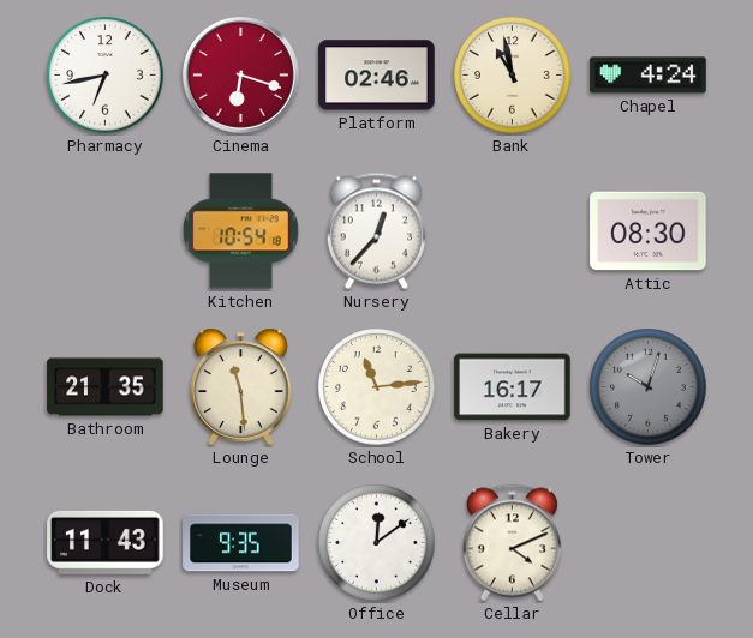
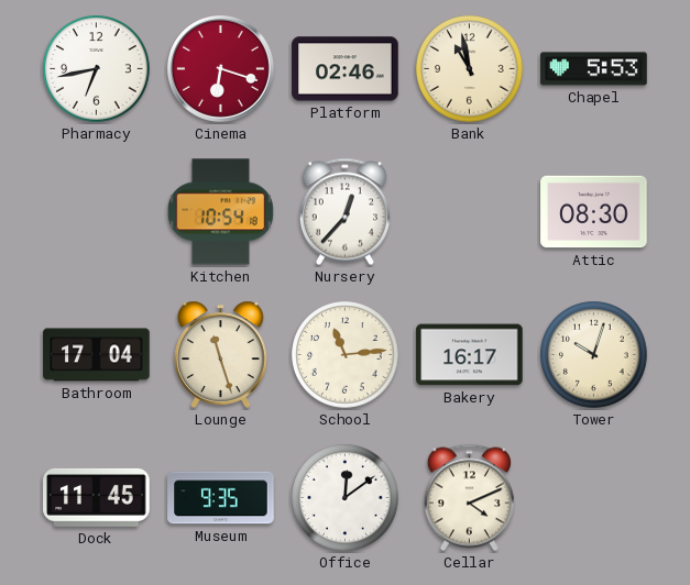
Chapel: 4:24 -> 5:53
Bathroom: 21:35 -> 17:04
Lounge: 11:29 -> 11:27
Tower dial: grey -> cream
Dock: 11:43 -> 11:45
